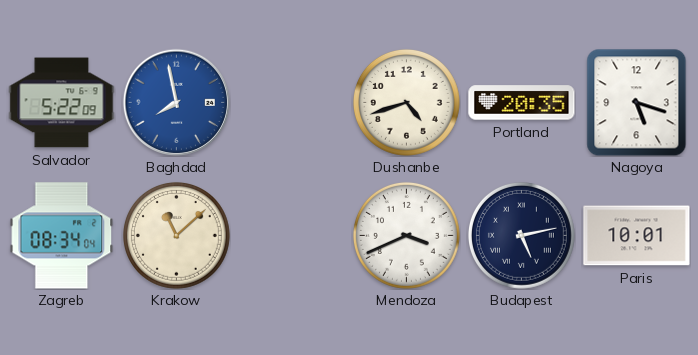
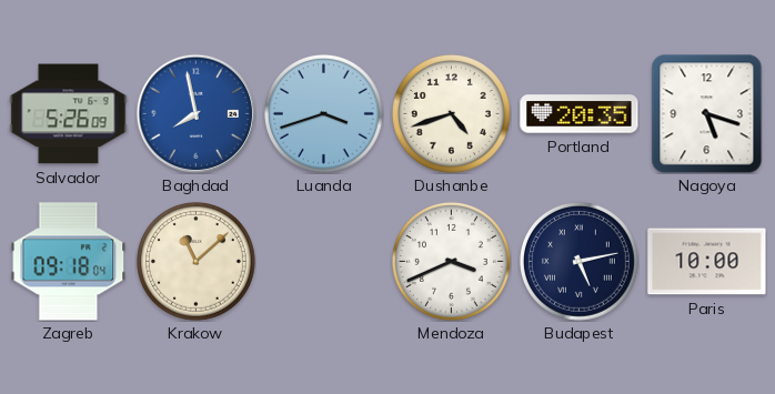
Salvador: 5:22 -> 5:26
Luanda: none -> 3:42
Zagreb: 08:34 -> 09:18
Paris: 10:01 -> 10:00
